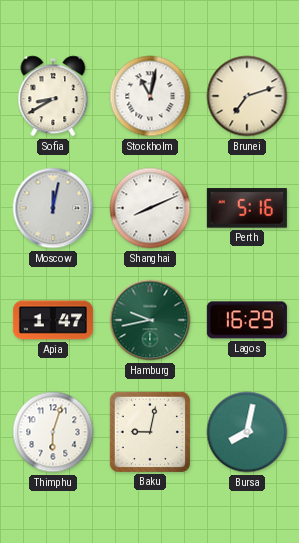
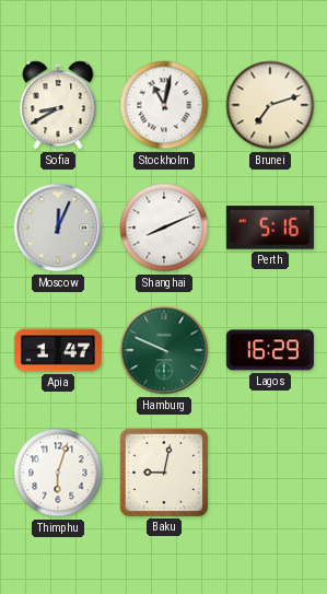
Moscow: 12:02 -> 12:04
Hamburg: 9:43 -> 9:49
Bursa: 8:02 -> none
